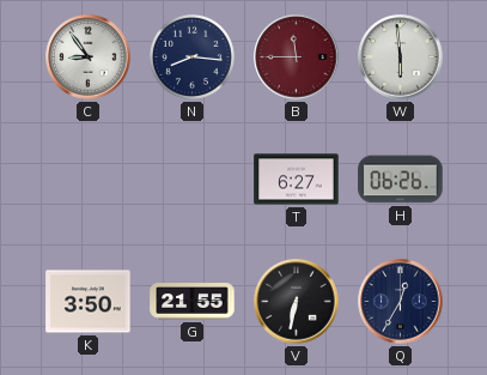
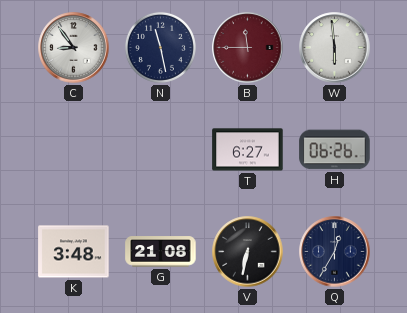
N: 8:16 -> 11:28
K: 3:50 -> 3:48
G: 21:55 -> 21:08
